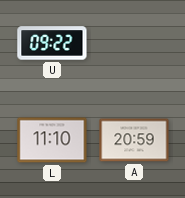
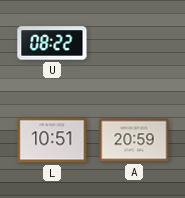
U: 09:22 -> 08:22
L: 11:10 -> 10:51
